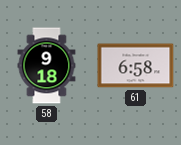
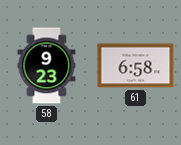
58: 9:18 -> 9:23
